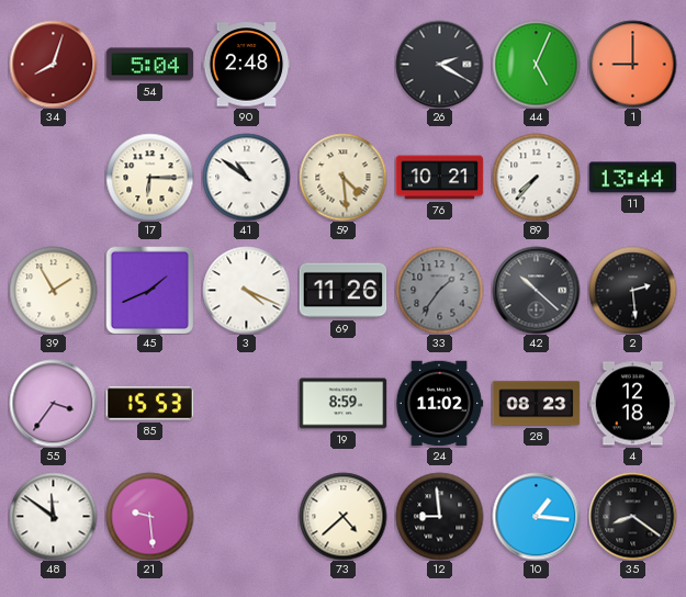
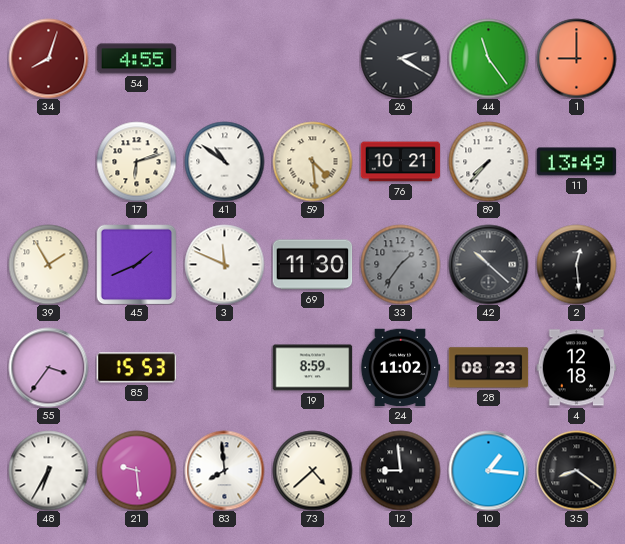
54: 5:04 -> 4:55
90: 2:48 -> none
44: 5:04 -> 11:24
17: 6:15 -> 6:12
11: 13:44 -> 13:49
3: 4:19 -> 11:49
69: 11:26 -> 11:30
2: 2:29 -> 12:29
48: 11:51 -> 6:35
83: none -> 7:59
